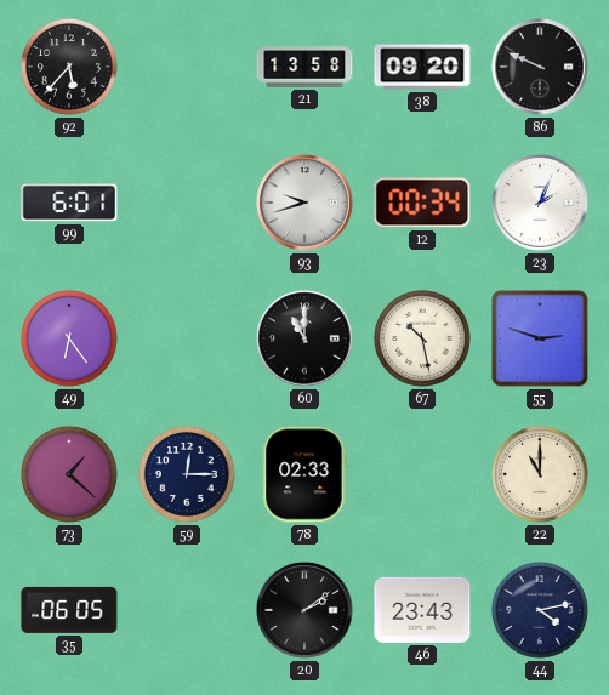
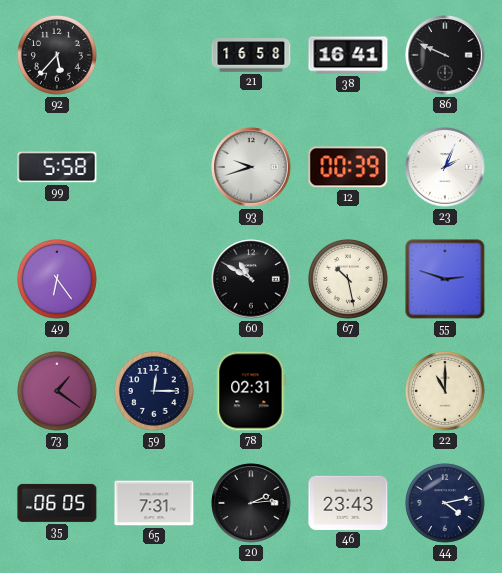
21: 13:58 -> 16:58
38: 09:20 -> 16:41
99: 6:01 -> 5:58
12: 00:34 -> 00:39
60: 11:00 -> 10:50
73: 1:22 -> 1:21
78: 02:33 -> 02:31
65: none -> 7:31
20: 2:09 -> 2:14
